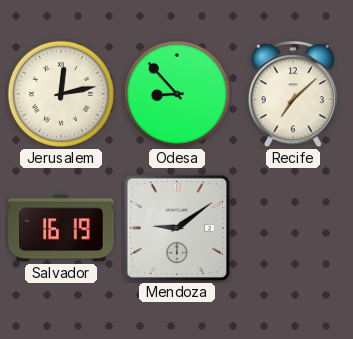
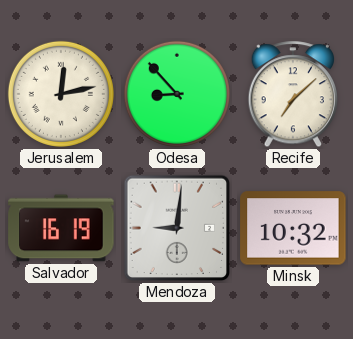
Mendoza: 9:09 -> 9:01
Minsk: none -> 10:32
